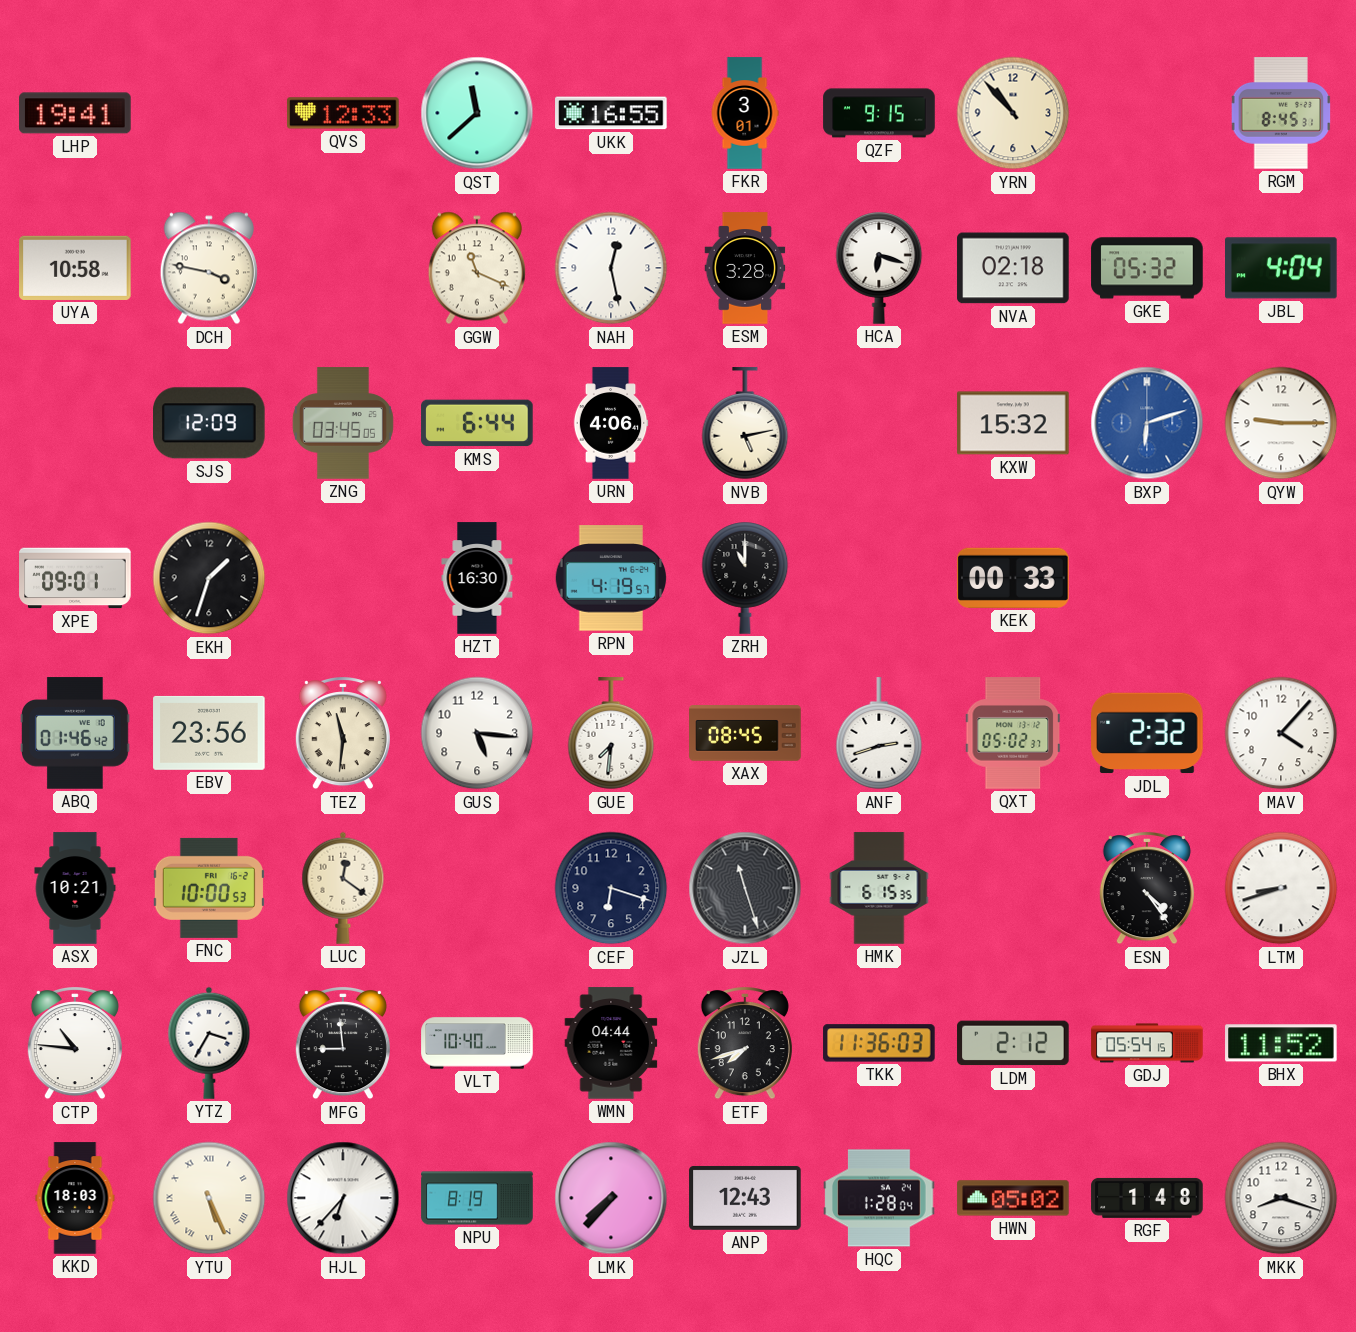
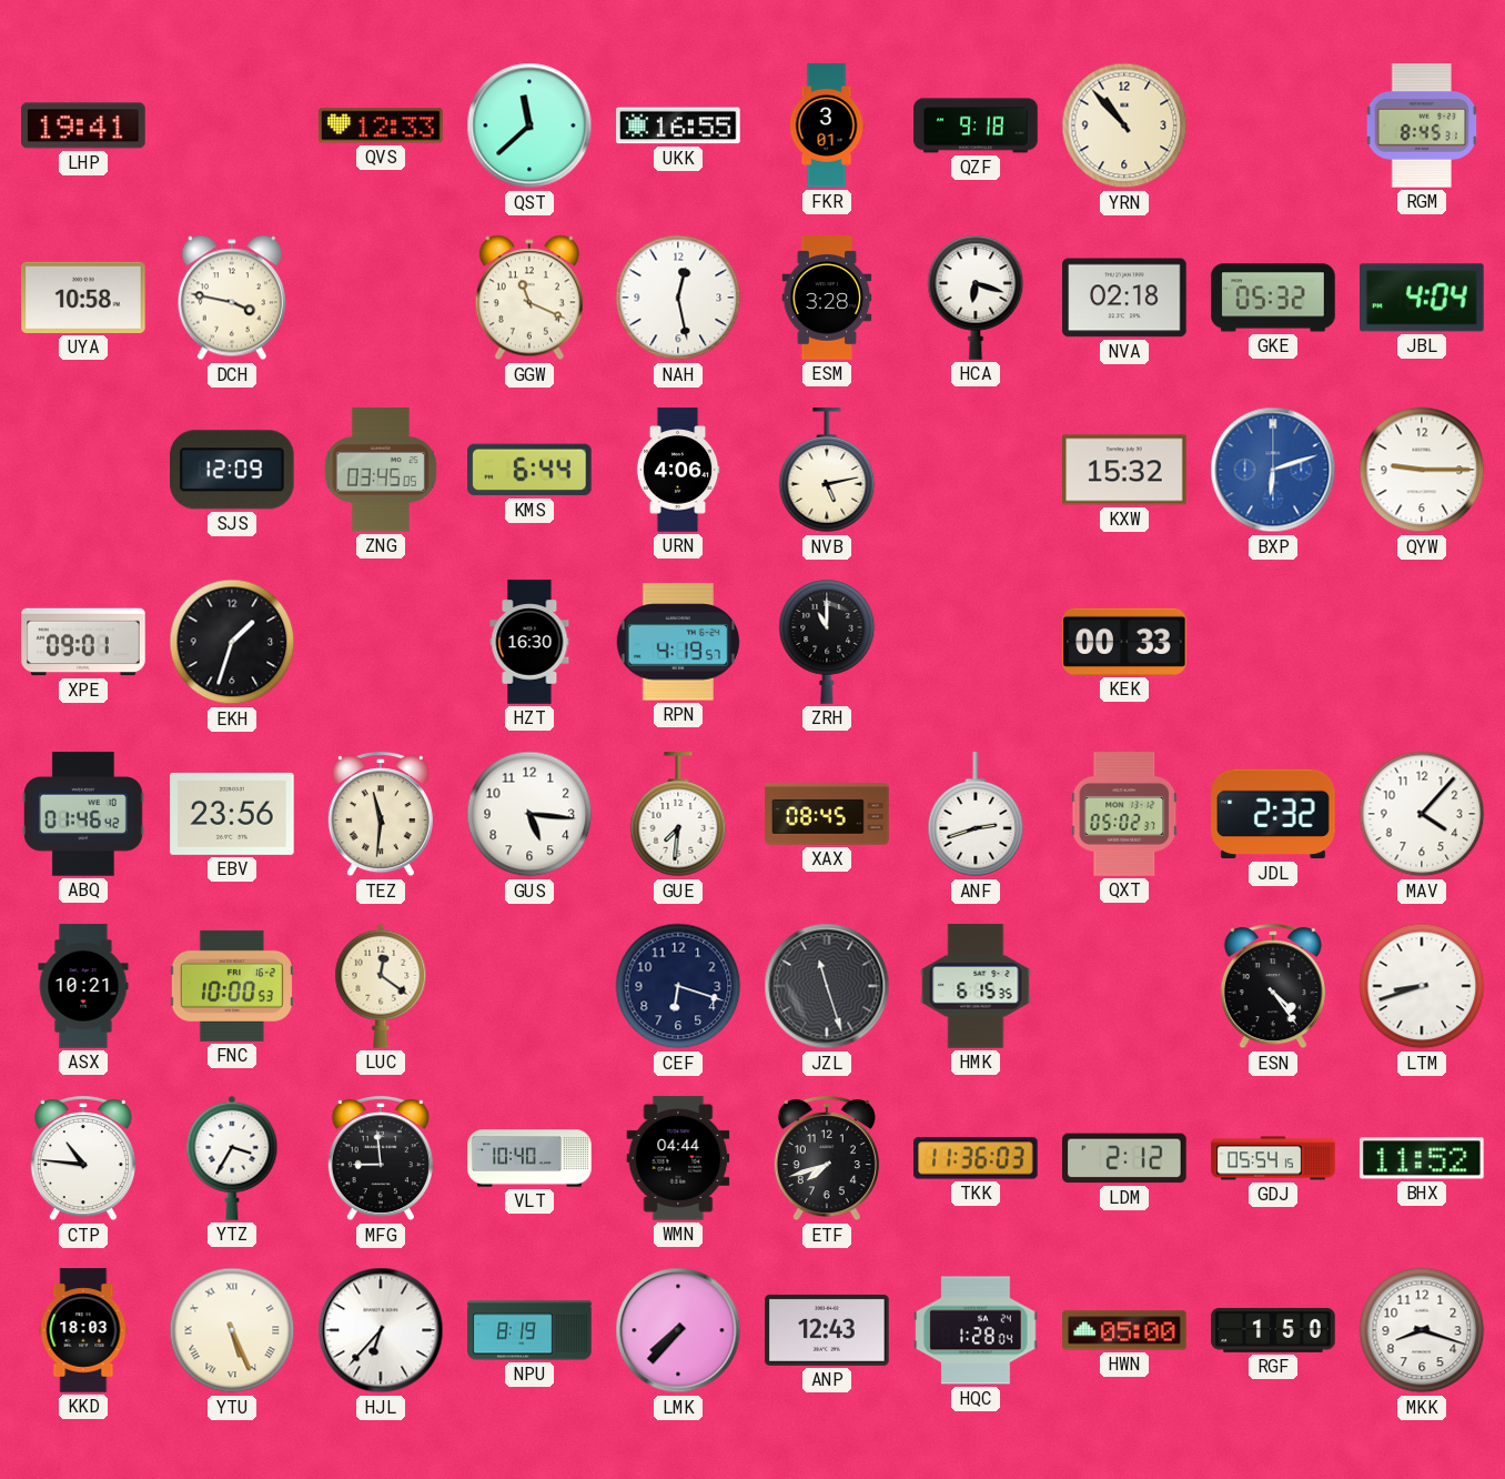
QZF: 9:15 -> 9:18
HWN: 05:02 -> 05:00
RGF: 1:48 -> 1:50
